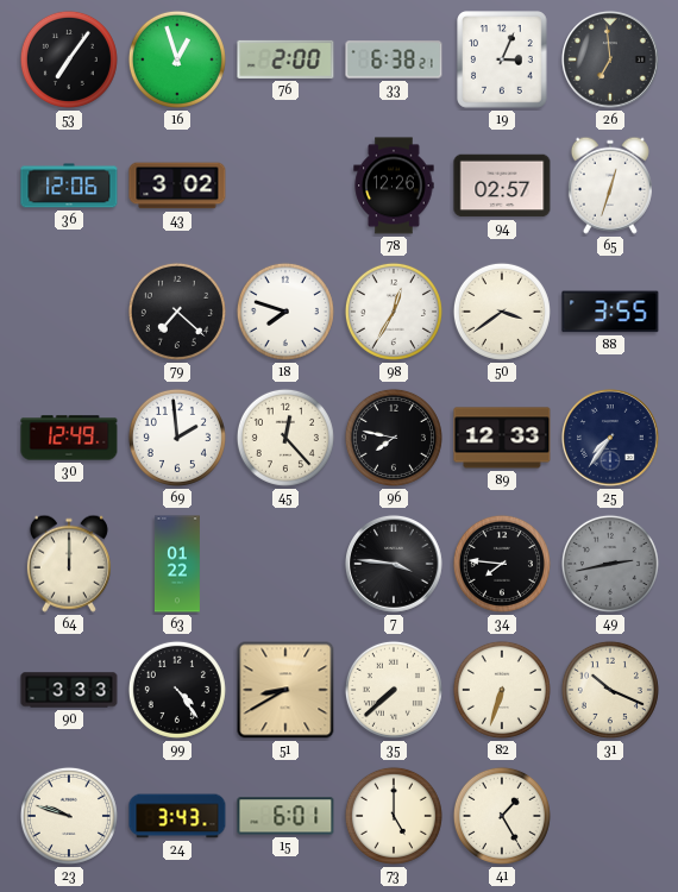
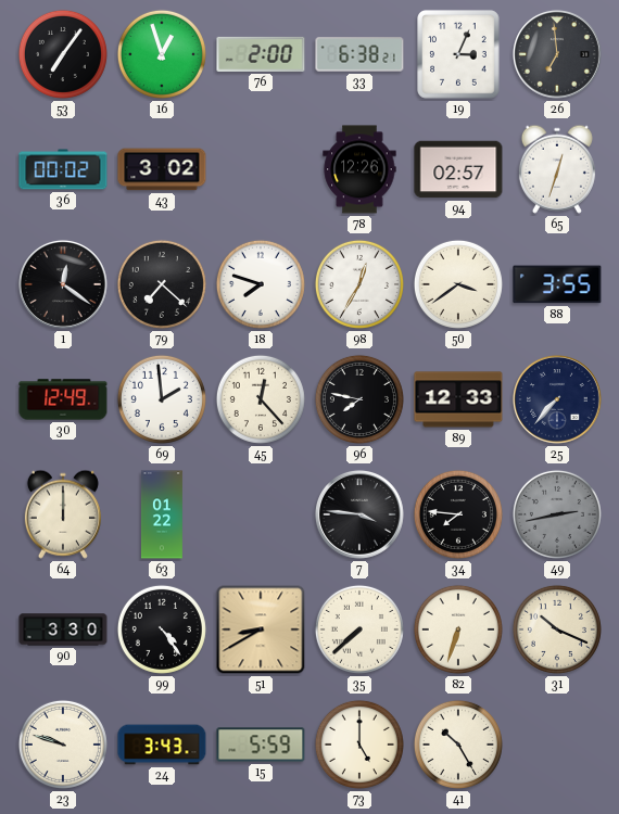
36: 12:06 -> 00:02
1: none -> 12:21
25: 7:36 -> 7:37
90: 3:33 -> 3:30
15: 6:01 -> 5:59
41: 1:25 -> 10:25
